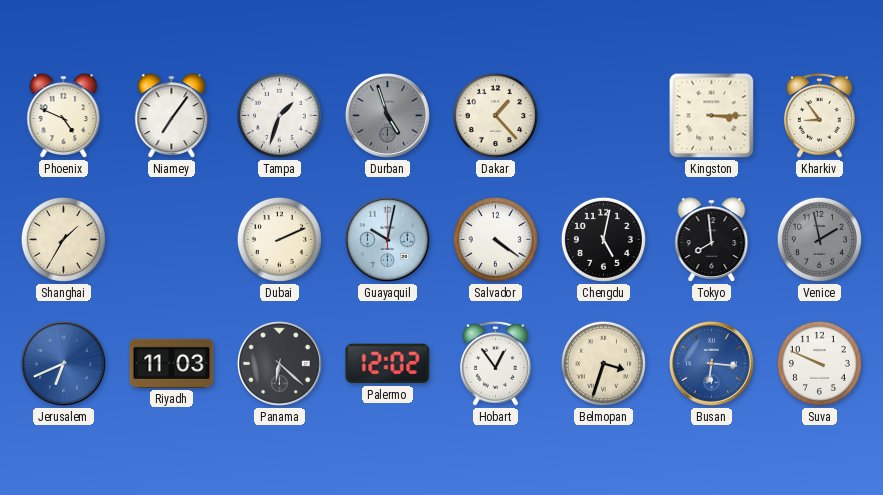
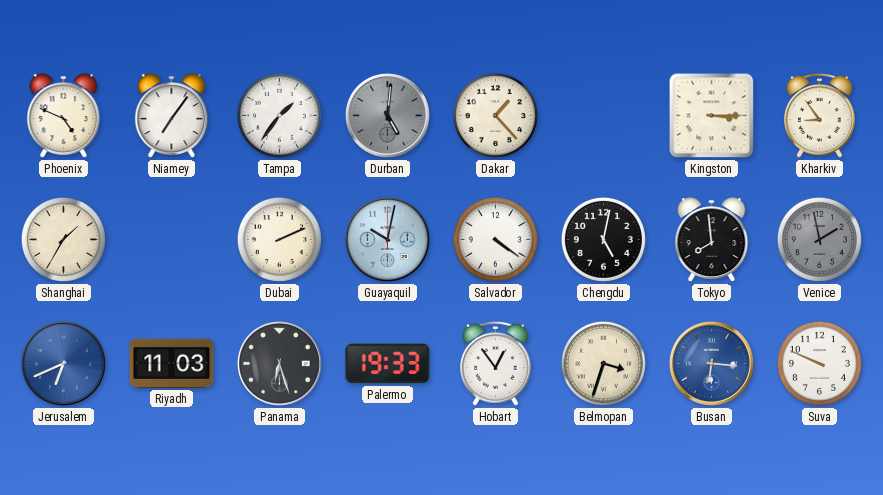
Tampa: 1:33 -> 1:36
Durban: 4:57 -> 5:01
Panama: 6:22 -> 6:27
Palermo: 12:02 -> 19:33
